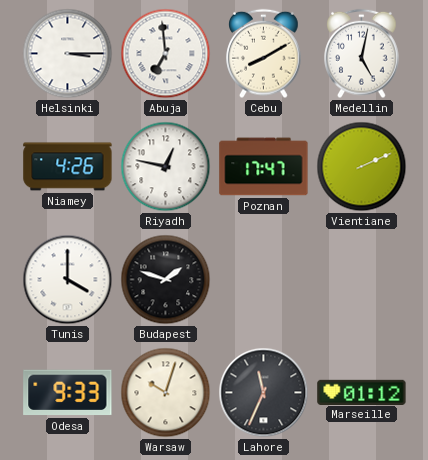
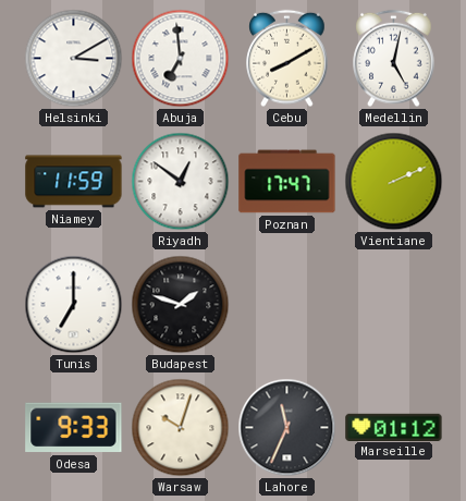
Helsinki: 3:15 -> 3:10
Niamey: 4:26 -> 11:59
Riyadh: 12:47 -> 12:51
Tunis: 4:00 -> 7:00
